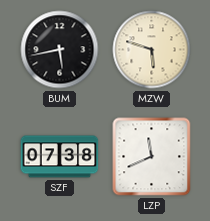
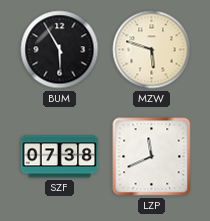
BUM: 5:43 -> 5:55
